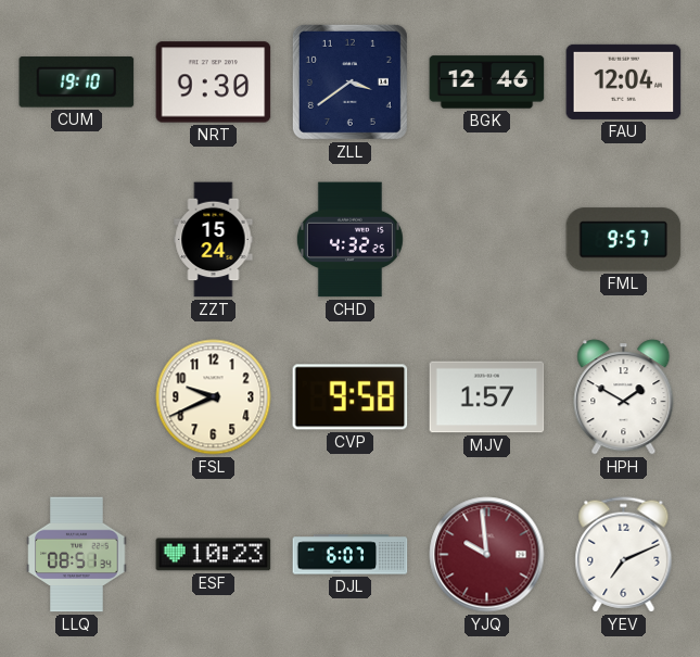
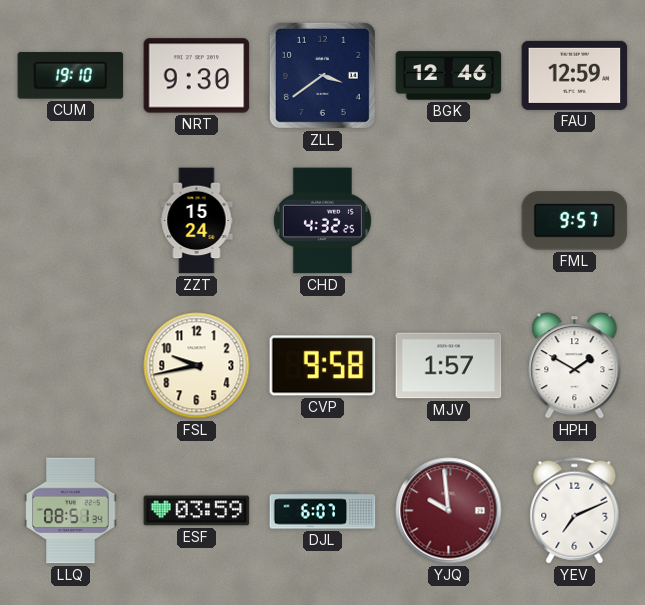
FAU: 12:04 -> 12:59
FSL: 9:41 -> 9:43
ESF: 10:23 -> 03:59
